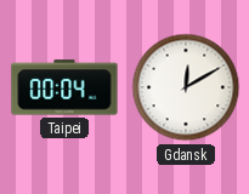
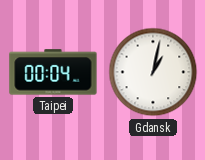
Gdansk: 12:10 -> 1:02
